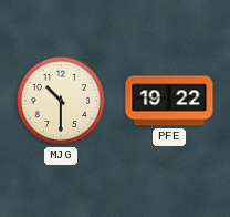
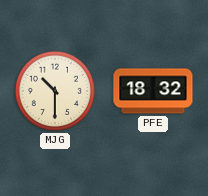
PFE: 19:22 -> 18:32
